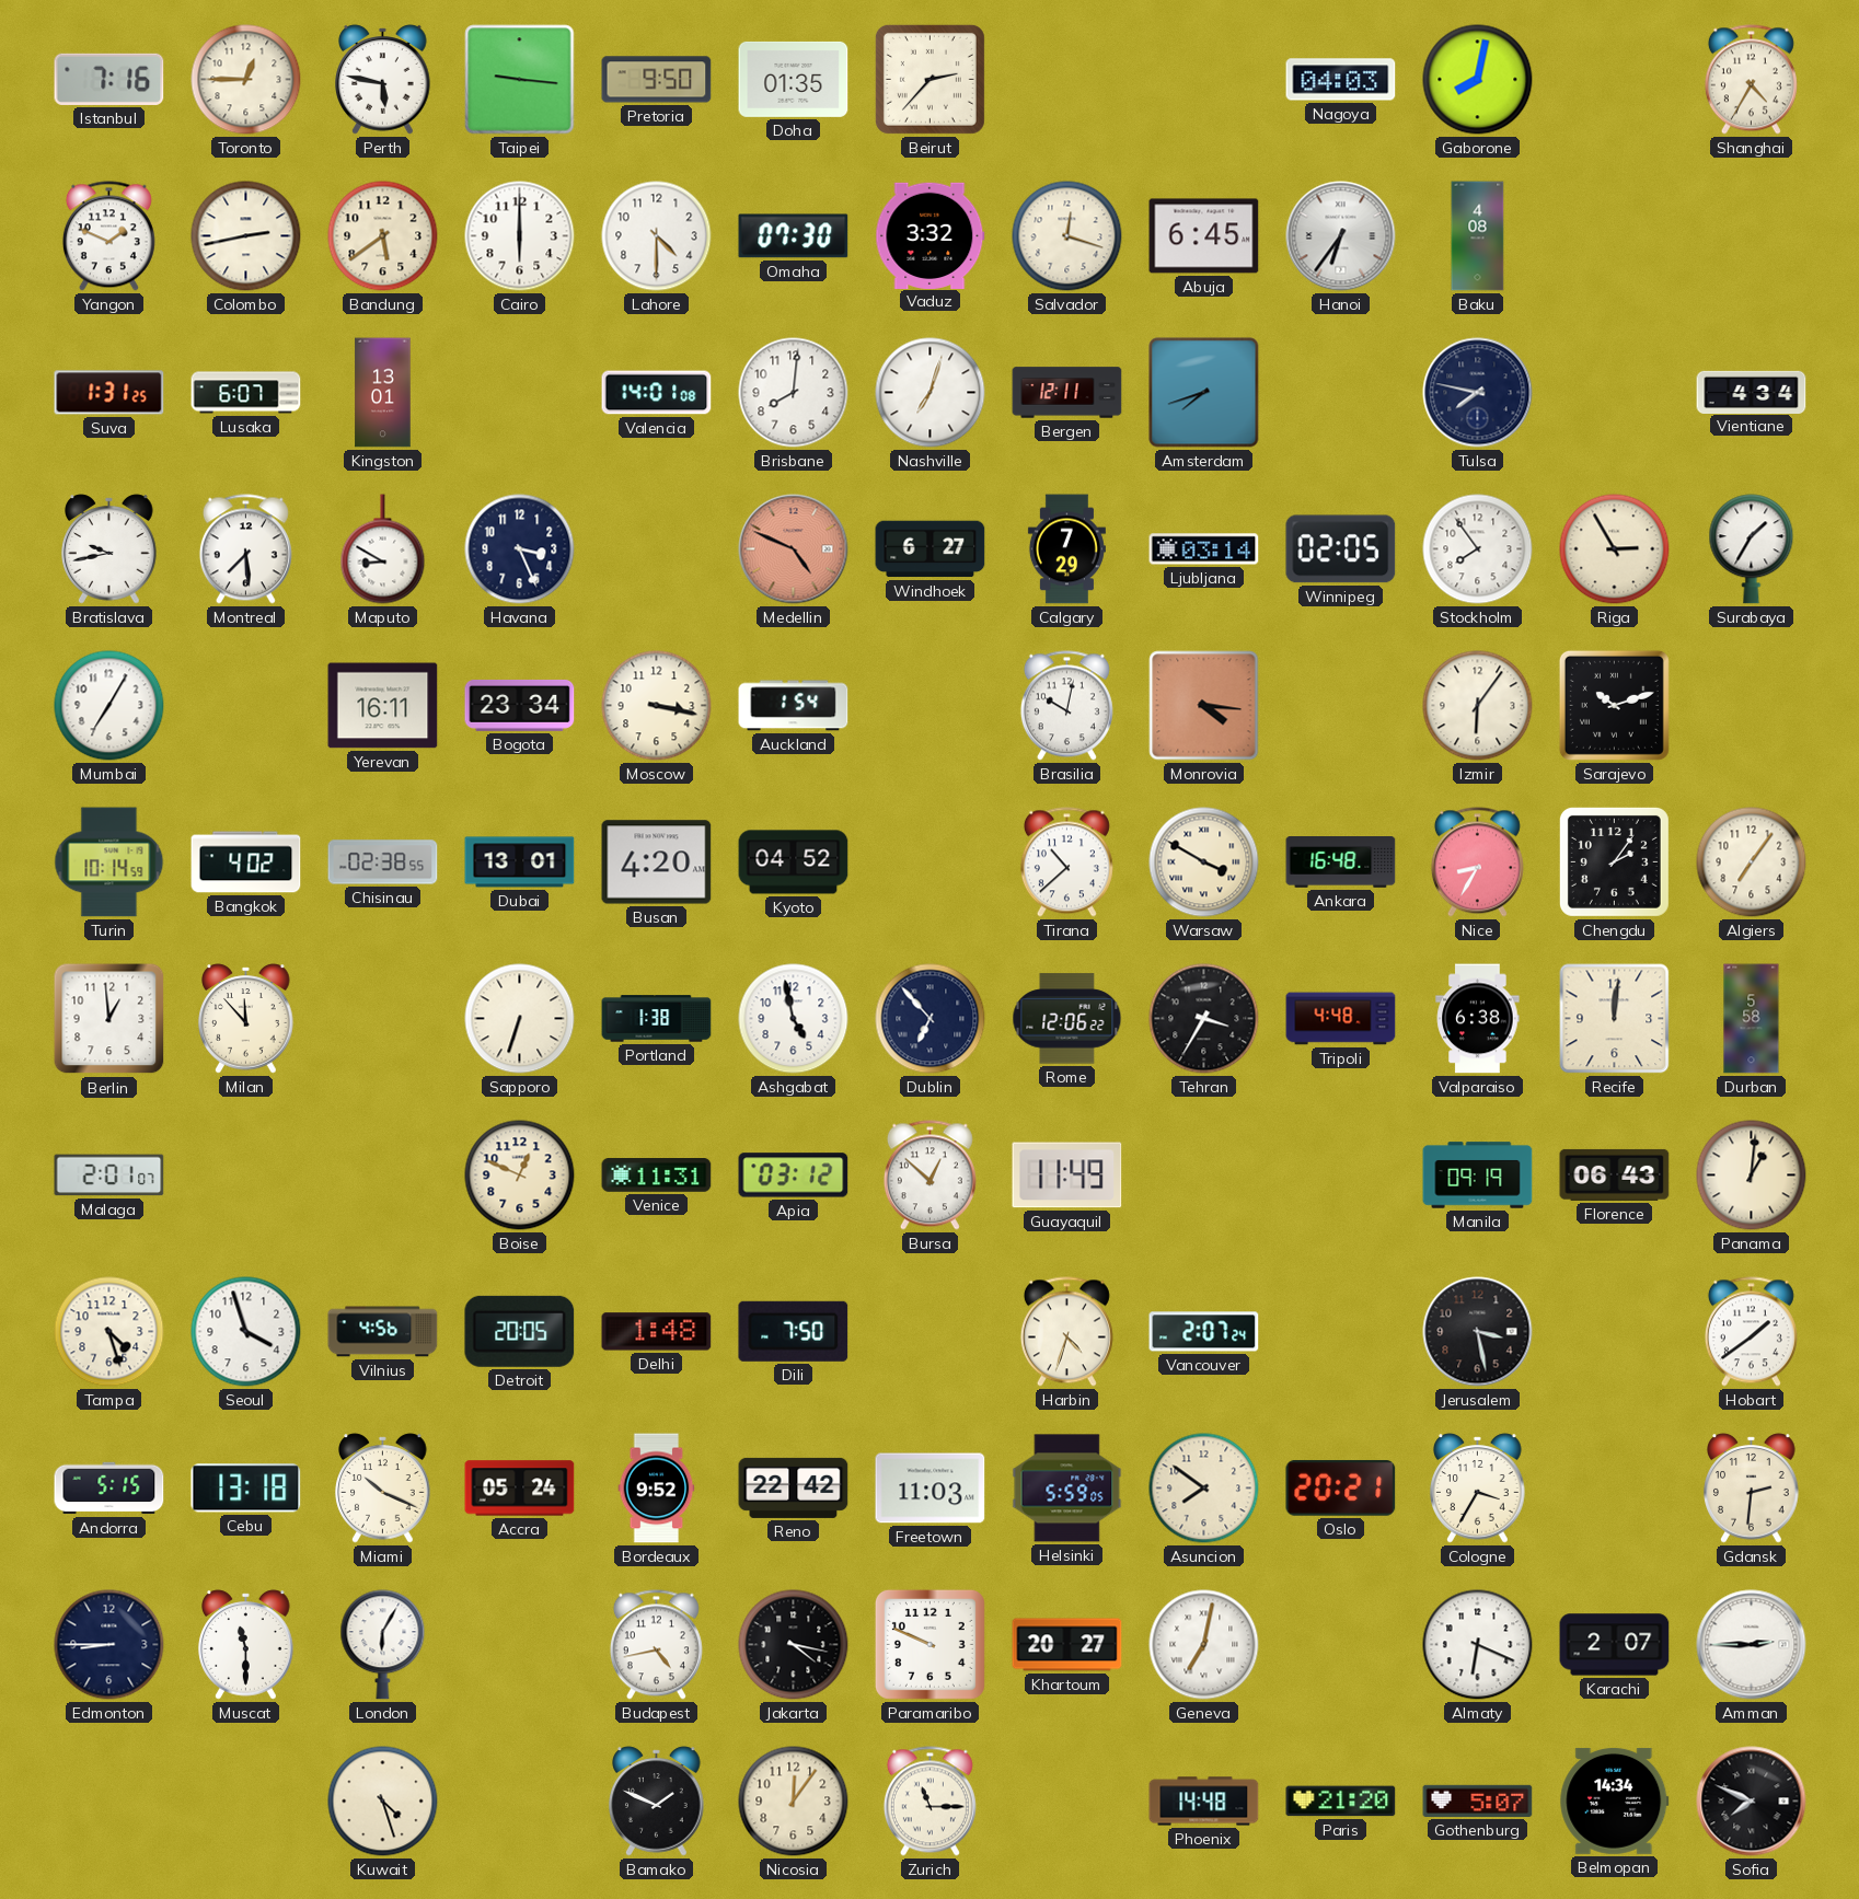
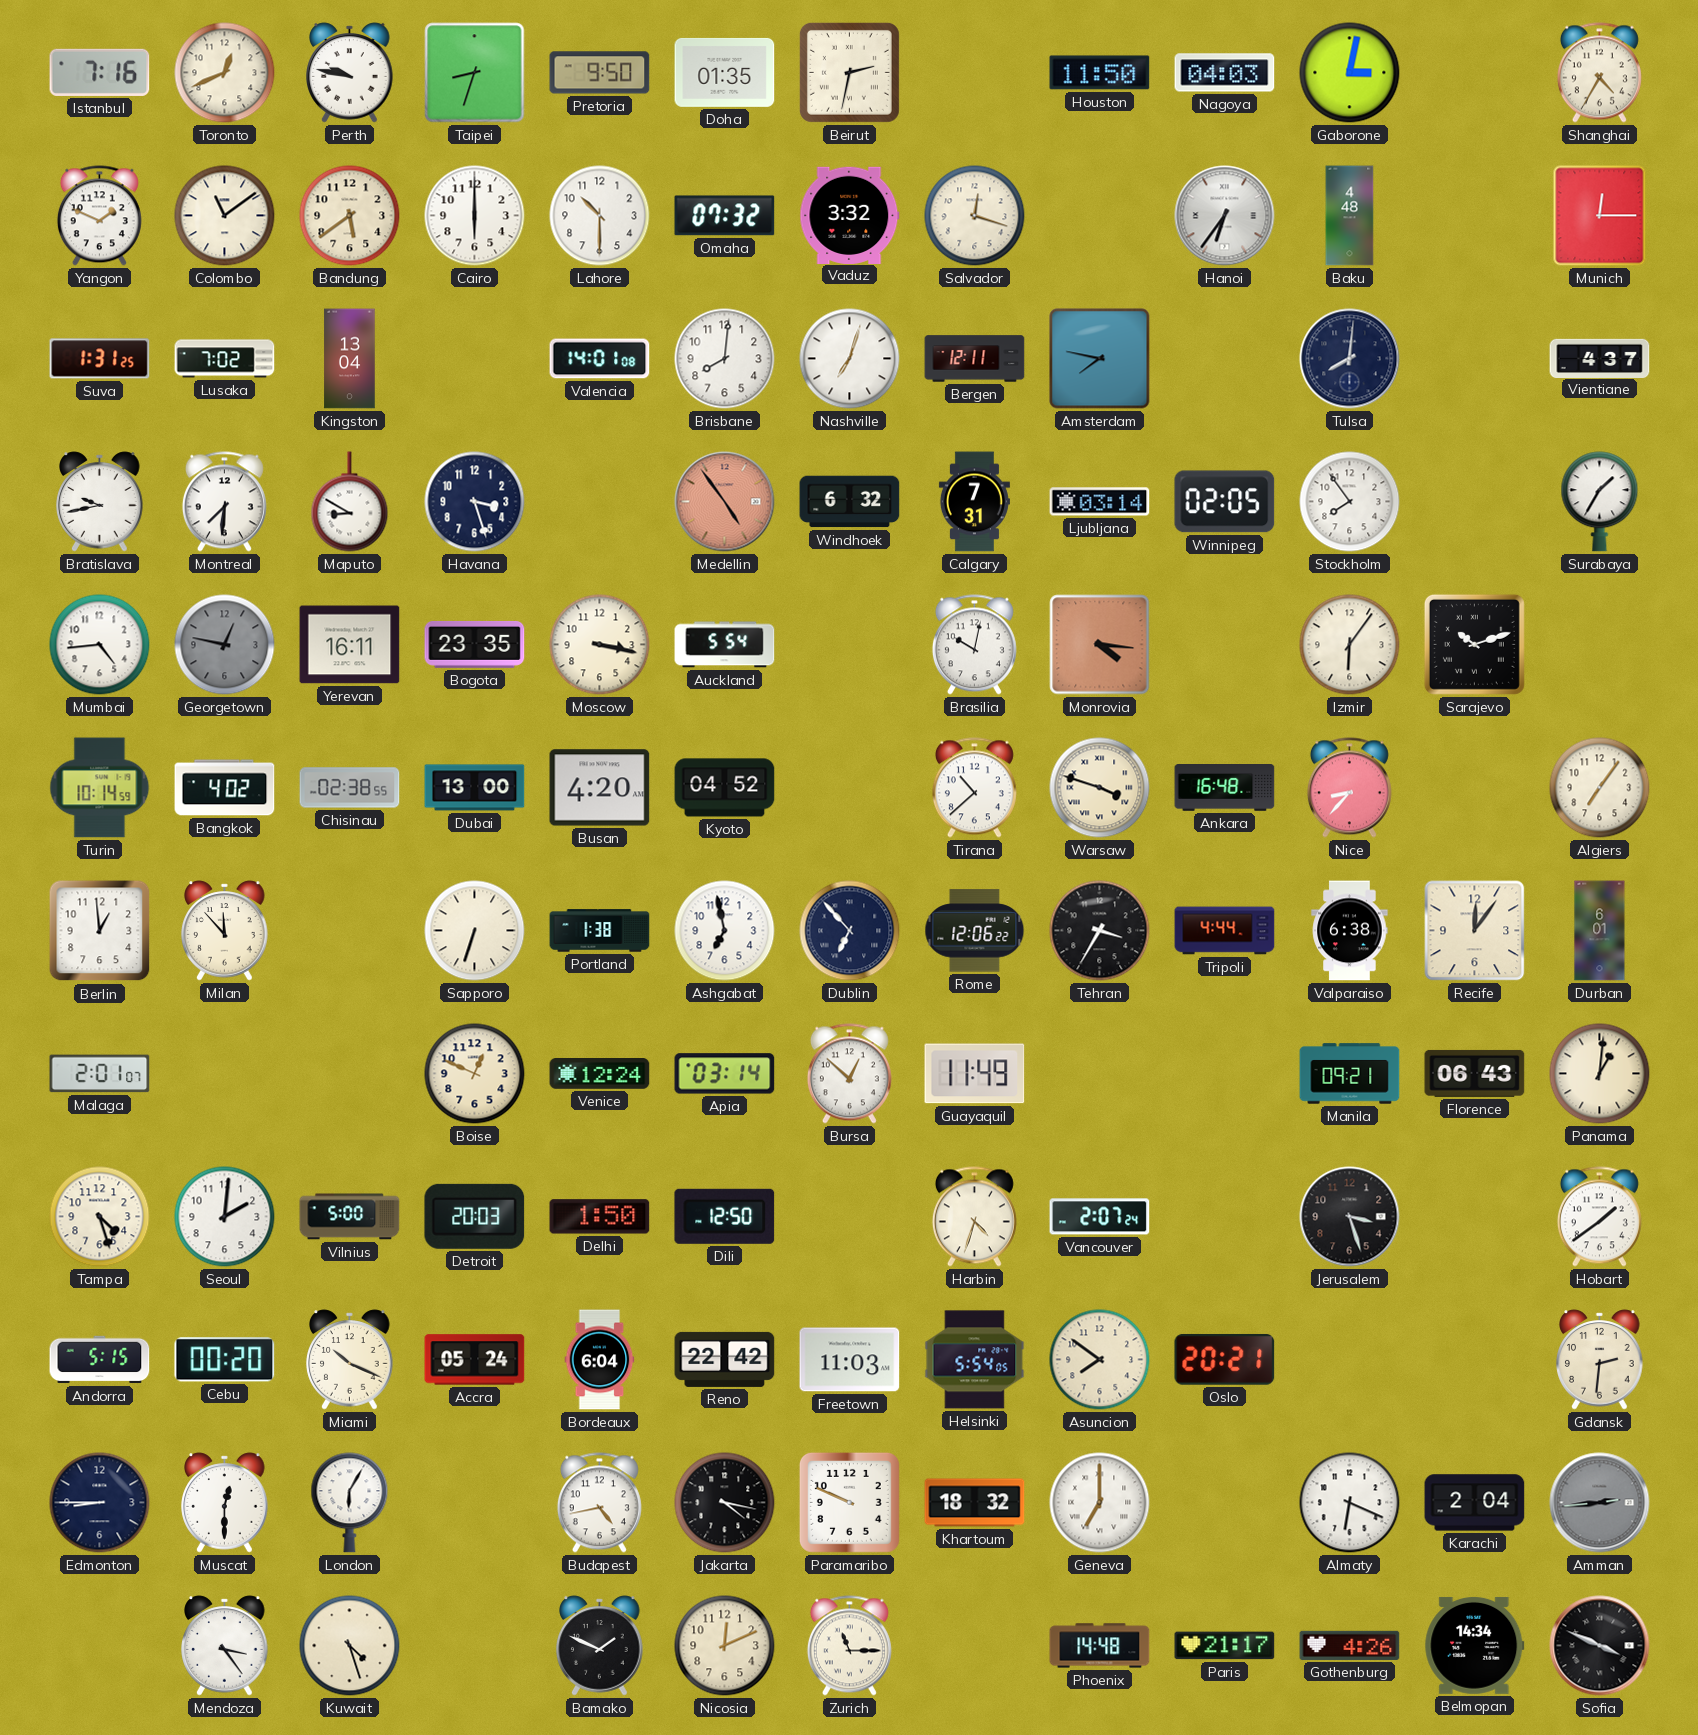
Toronto: 12:45 -> 12:41
Perth: 5:47 -> 9:47
Taipei: 9:16 -> 8:33
Beirut: 2:37 -> 2:32
Houston: none -> 11:50
Gaborone: 8:02 -> 3:02
Colombo: 2:43 -> 11:09
Lahore: 4:30 -> 10:30
Omaha: 07:30 -> 07:32
Abuja: 6:45 -> none
Baku: 4:08 -> 4:48
Munich: none -> 12:15
Lusaka: 6:07 -> 7:02
Kingston: 13:01 -> 13:04
Amsterdam: 7:42 -> 7:47
Tulsa: 7:47 -> 8:01
Vientiane: 4:34 -> 4:37
Montreal: 7:29 -> 7:31
Havana: 3:26 -> 3:27
Medellin: 4:49 -> 4:54
Windhoek: 6:27 -> 6:32
Calgary: 7:29 -> 7:31
Riga: 2:55 -> none
Mumbai: 7:05 -> 4:44
Georgetown: none -> 12:47
Bogota: 23:34 -> 23:35
Auckland: 1:54 -> 5:54
Dubai: 13:01 -> 13:00
Warsaw: 3:50 -> 3:48
Nice: 8:35 -> 8:37
Chengdu: 2:06 -> none
Ashgabat: 4:58 -> 6:58
Tripoli: 4:48 -> 4:44
Recife: 12:01 -> 12:06
Durban: 5:58 -> 6:01
Venice: 11:31 -> 12:24
Apia: 03:12 -> 03:14
Manila: 09:19 -> 09:21
Seoul: 3:57 -> 2:01
Vilnius: 4:56 -> 5:00
Detroit: 20:05 -> 20:03
Delhi: 1:48 -> 1:50
Dili: 7:50 -> 12:50
Jerusalem: 3:28 -> 3:27
Cebu: 13:18 -> 00:20
Bordeaux: 9:52 -> 6:04
Helsinki: 5:59 -> 5:54
Cologne: 3:35 -> none
Muscat: 11:30 -> 12:30
Khartoum: 20:27 -> 18:32
Geneva: 7:02 -> 7:00
Karachi: 2:07 -> 2:04
Amman: 2:45 -> 2:44
Amman dial: white -> grey
Mendoza: none -> 3:24
Nicosia: 12:06 -> 12:11
Paris: 21:20 -> 21:17
Gothenburg: 5:07 -> 4:26
Sofia: 7:49 -> 3:49
